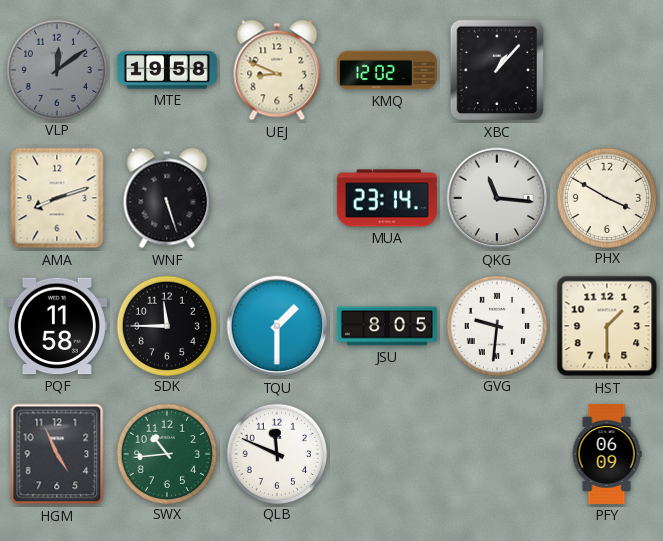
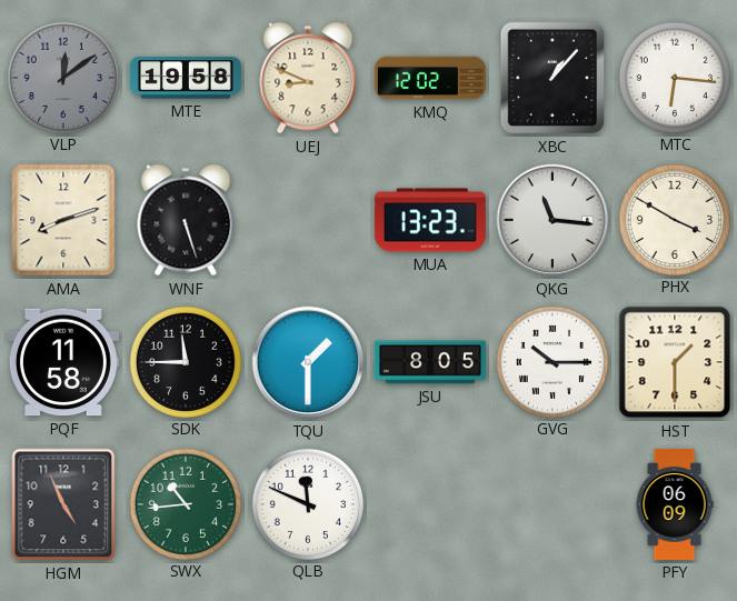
MTC: none -> 6:16
MUA: 23:14 -> 13:23
GVG: 9:31 -> 10:15
